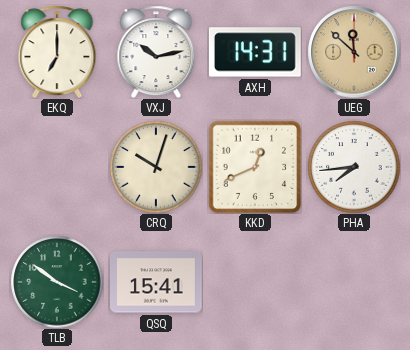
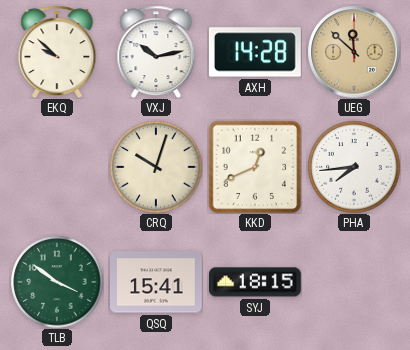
EKQ: 7:00 -> 9:52
AXH: 14:31 -> 14:28
SYJ: none -> 18:15
